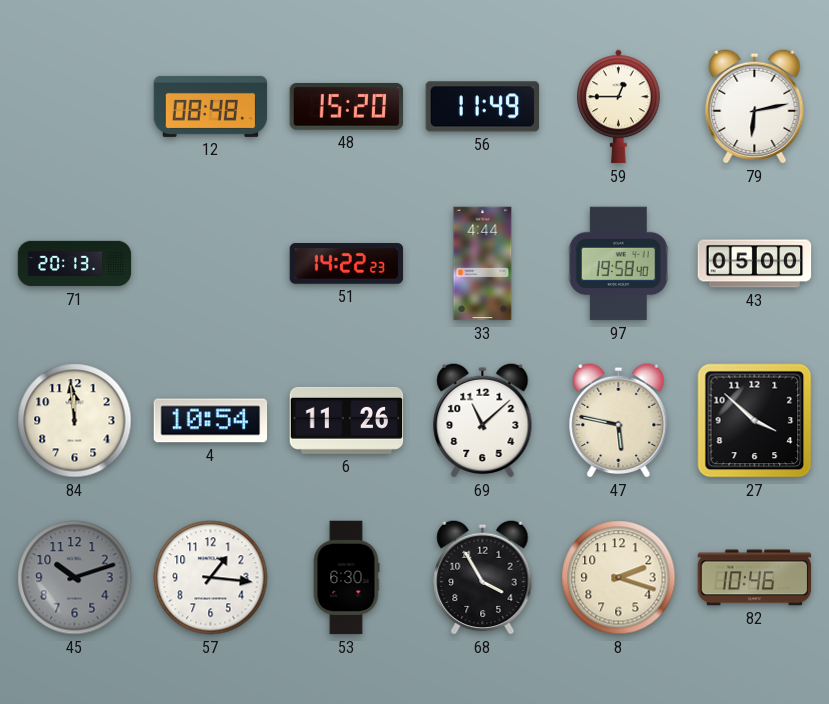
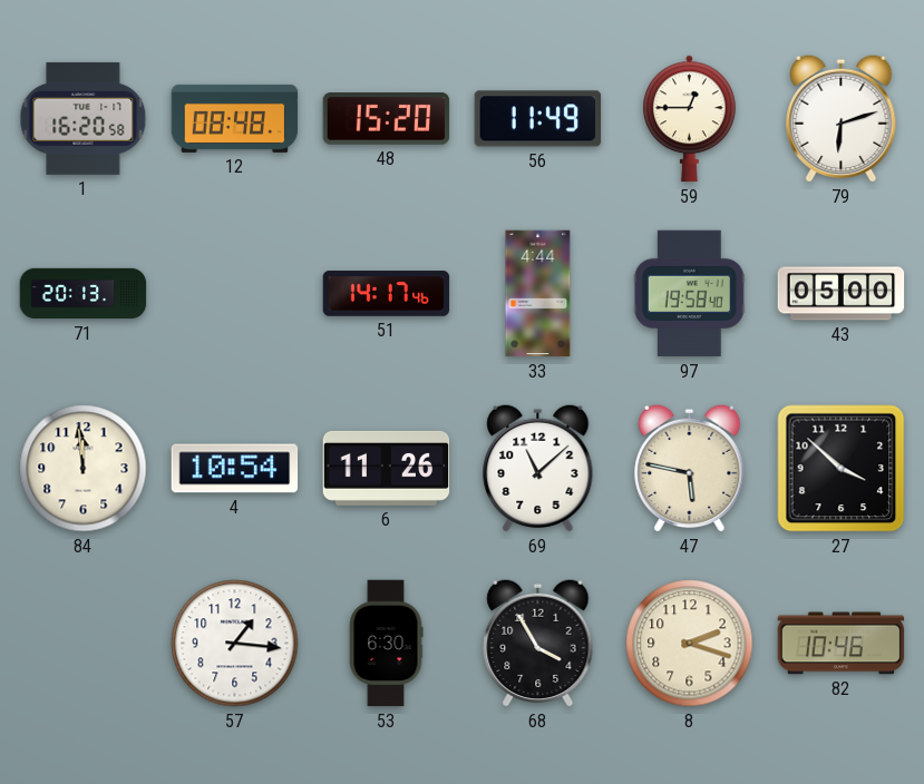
1: none -> 16:20
79: 6:13 -> 6:12
51: 14:22 -> 14:17
45: 10:12 -> none
